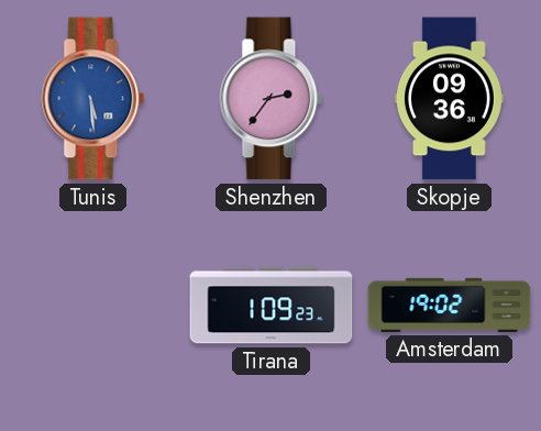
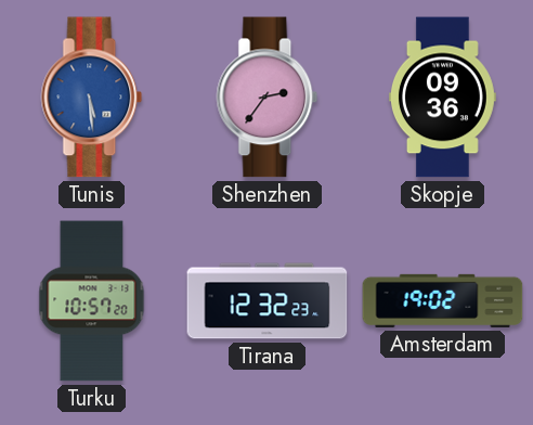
Turku: none -> 10:57
Tirana: 1:09 -> 12:32
